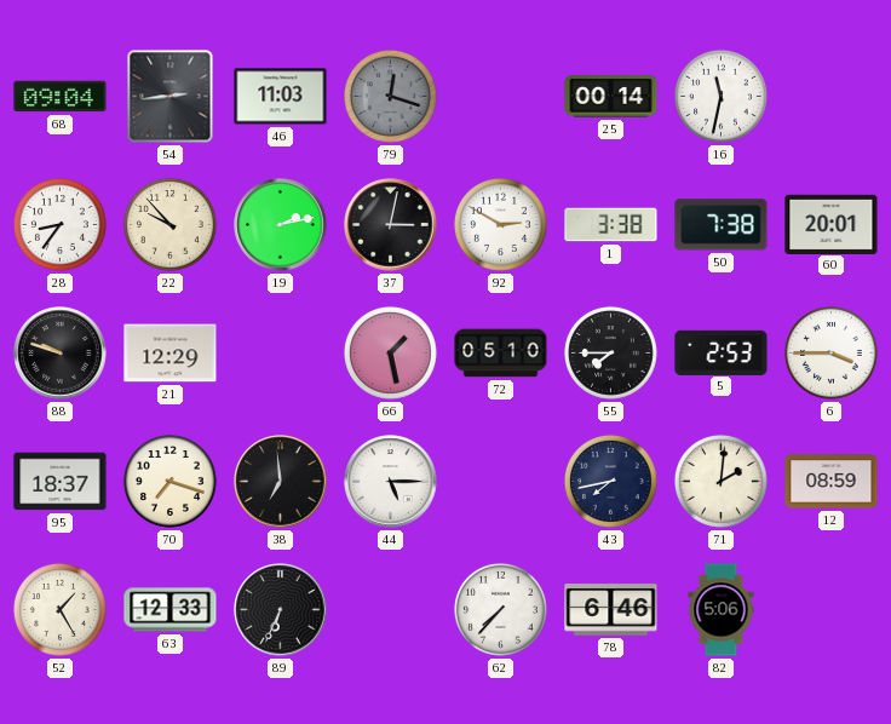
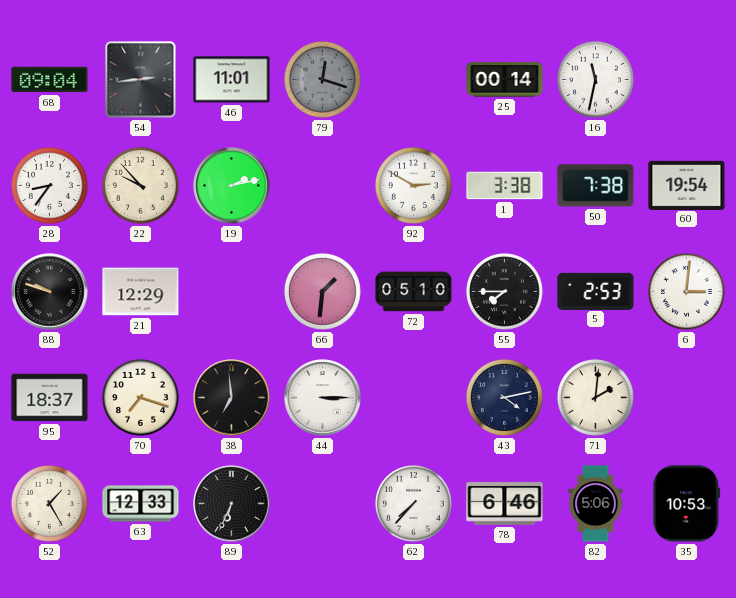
46: 11:03 -> 11:01
37: 3:02 -> none
60: 20:01 -> 19:54
66: 1:28 -> 1:31
6: 3:45 -> 3:01
44: 5:15 -> 3:15
43: 7:43 -> 4:13
12: 08:59 -> none
35: none -> 10:53
